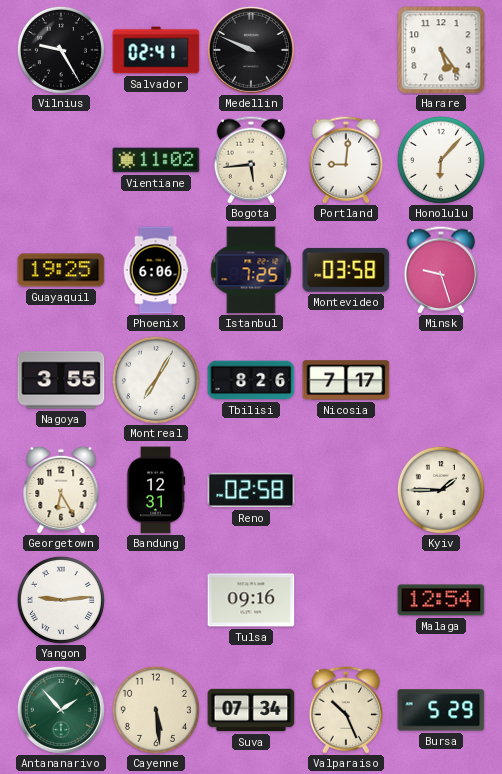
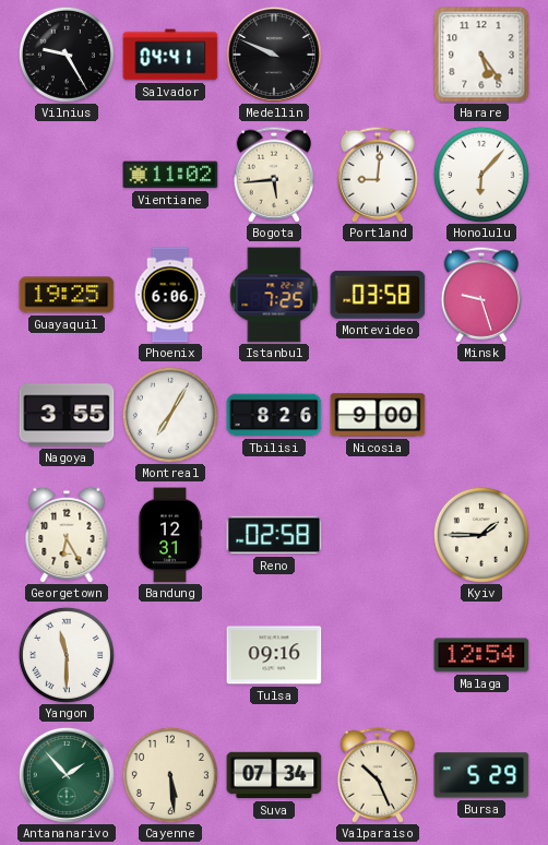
Salvador: 02:41 -> 04:41
Nicosia: 7:17 -> 9:00
Yangon: 9:14 -> 11:30
